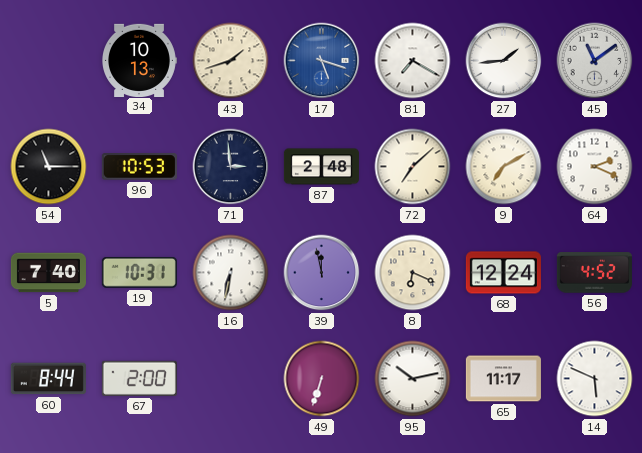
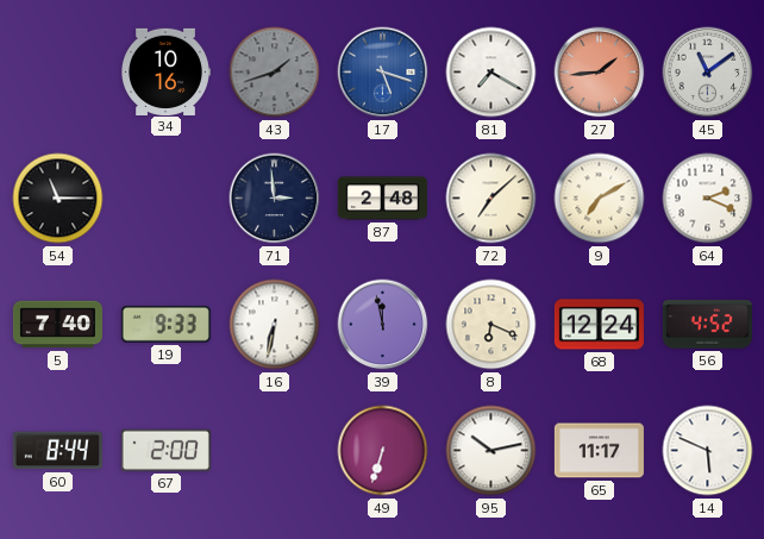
34: 10:13 -> 10:16
43 dial: cream -> grey
27 dial: white -> salmon
96: 10:53 -> none
19: 10:31 -> 9:33
